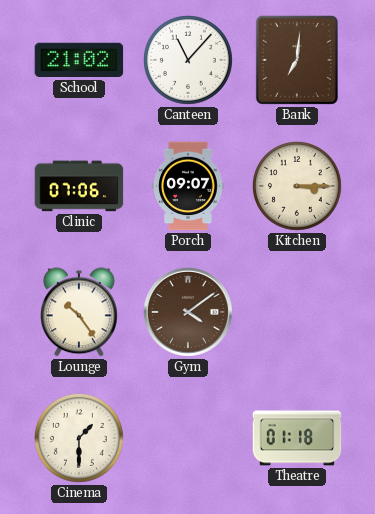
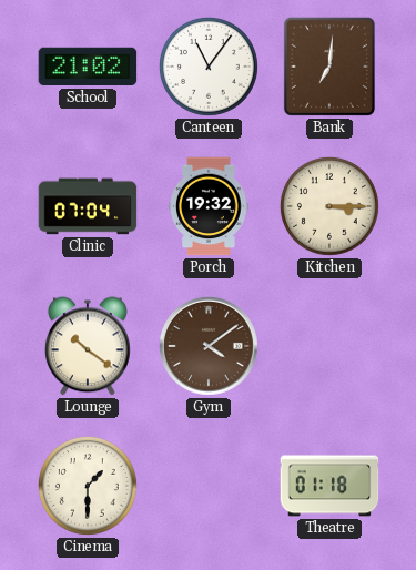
Canteen: 11:07 -> 11:06
Clinic: 07:06 -> 07:04
Porch: 09:07 -> 19:32
Lounge: 10:24 -> 10:21
